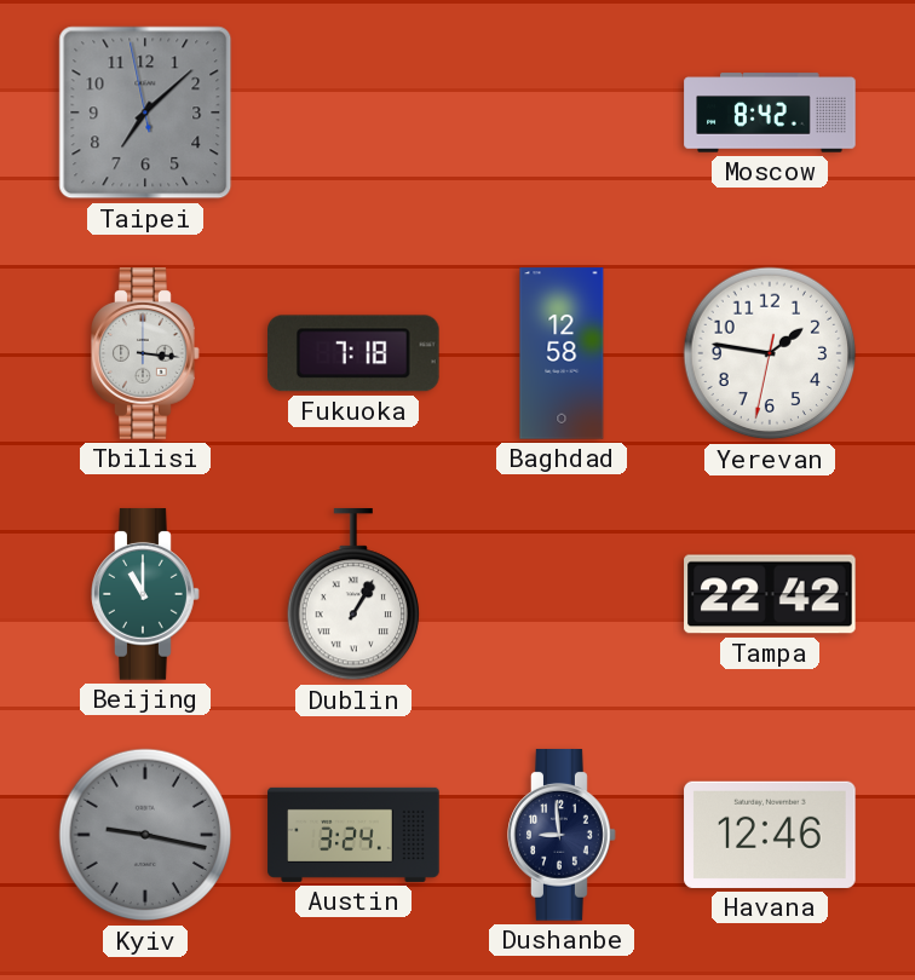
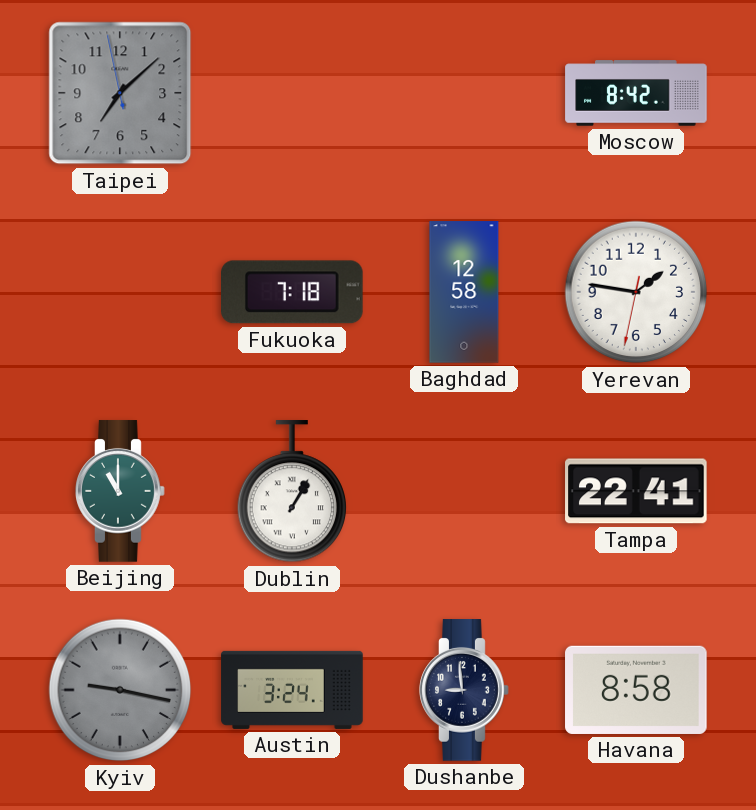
Tbilisi: 3:16 -> none
Tampa: 22:42 -> 22:41
Havana: 12:46 -> 8:58
